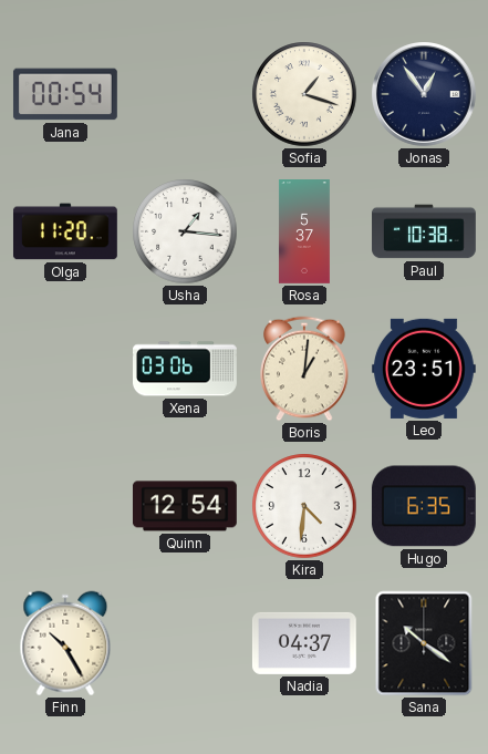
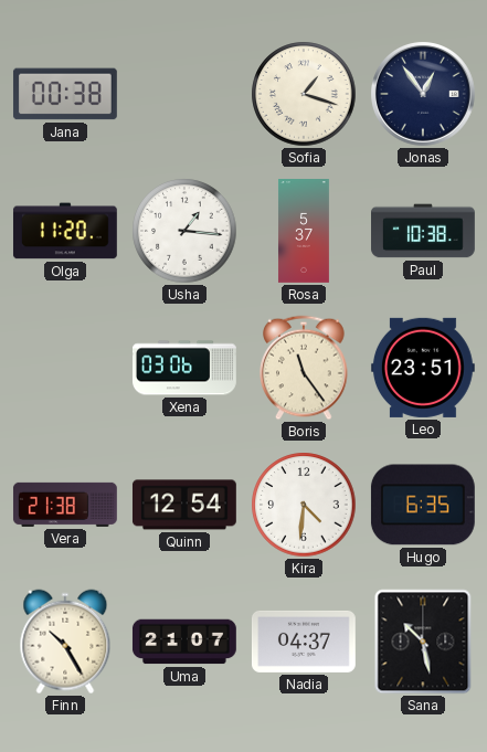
Jana: 00:54 -> 00:38
Boris: 1:01 -> 11:24
Vera: none -> 21:38
Uma: none -> 21:07
Sana: 10:21 -> 10:28
